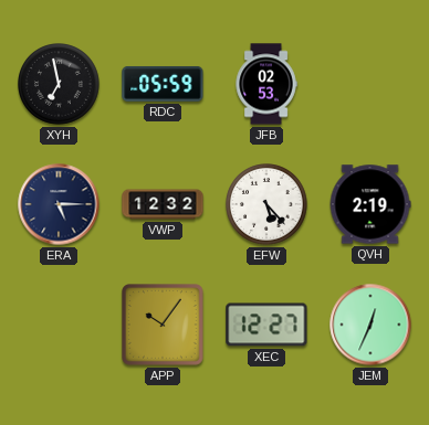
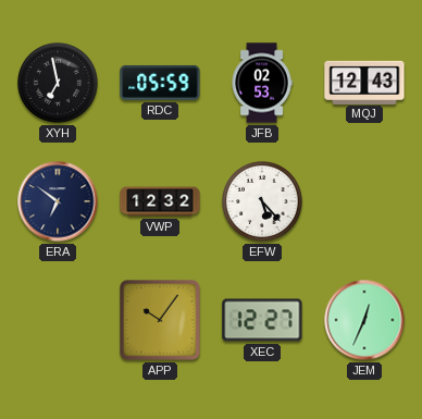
MQJ: none -> 12:43
ERA: 5:15 -> 6:51
QVH: 2:19 -> none
